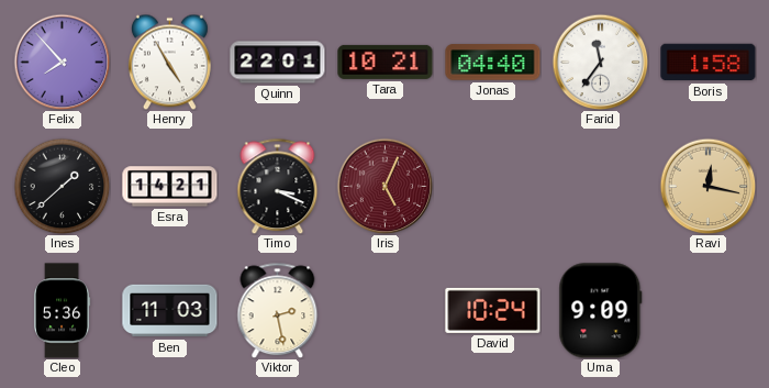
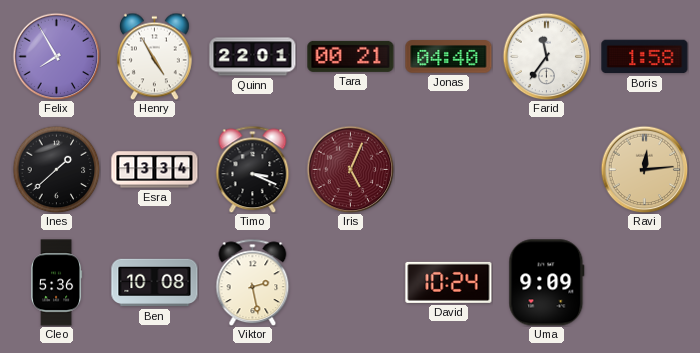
Felix: 7:53 -> 7:55
Tara: 10:21 -> 00:21
Esra: 14:21 -> 13:34
Ravi: 12:17 -> 12:14
Ben: 11:03 -> 10:08
